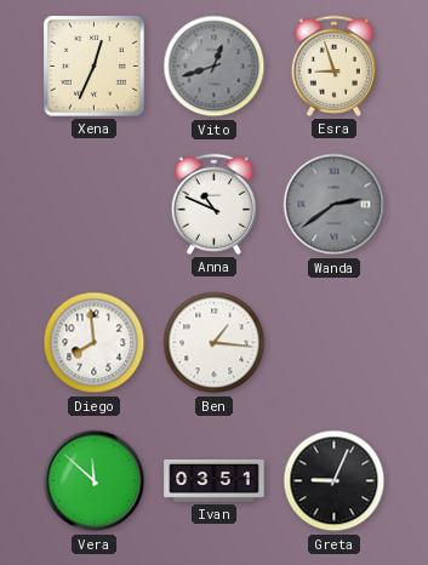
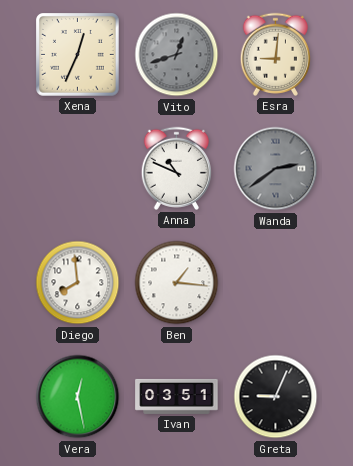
Esra: 8:57 -> 9:01
Vera: 11:52 -> 12:28
